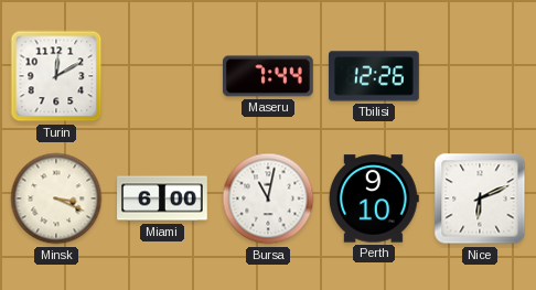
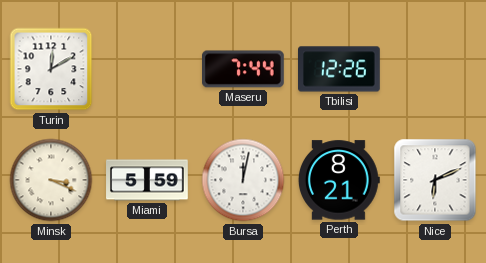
Miami: 6:00 -> 5:59
Bursa: 11:02 -> 12:02
Perth: 9:10 -> 8:21
